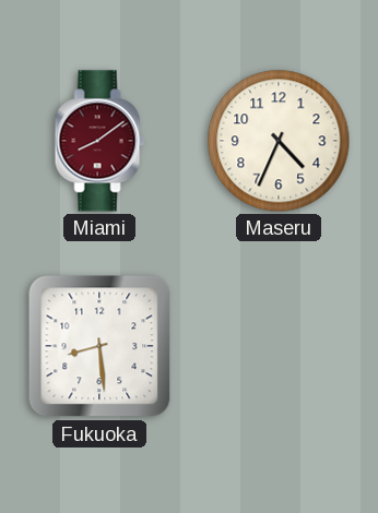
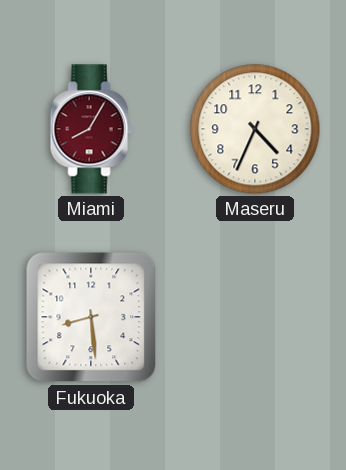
Miami: 8:09 -> 8:05
